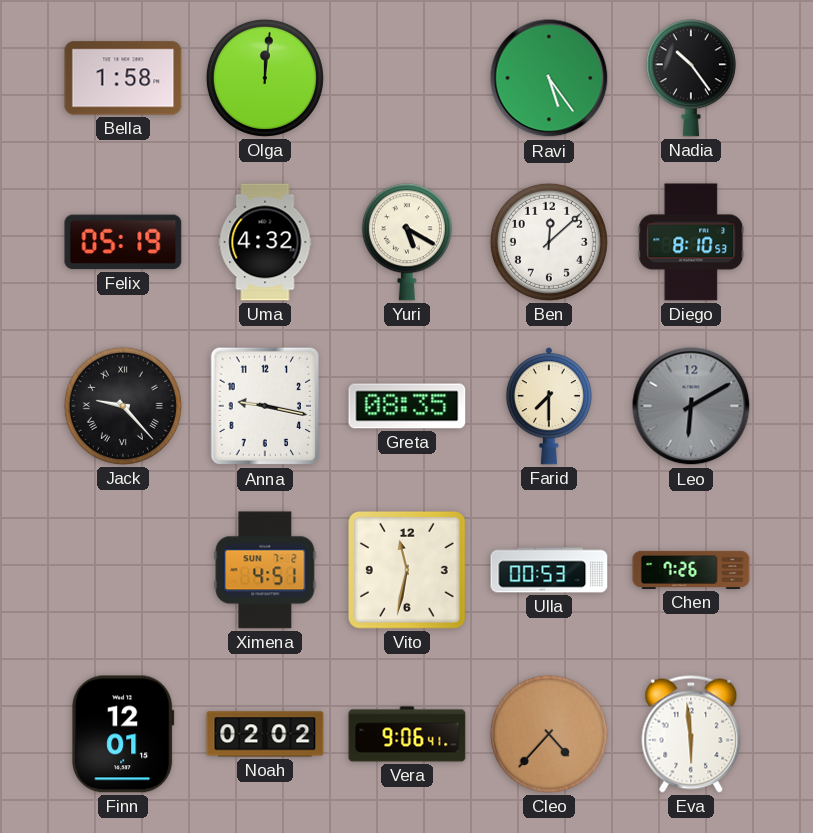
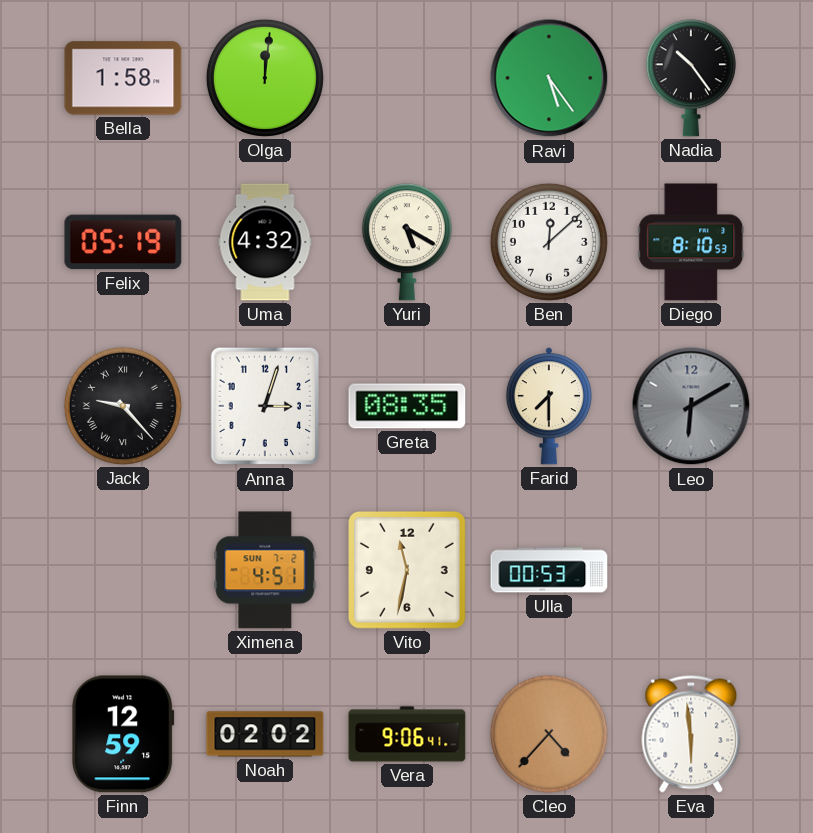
Anna: 9:17 -> 3:03
Chen: 7:26 -> none
Finn: 12:01 -> 12:59
